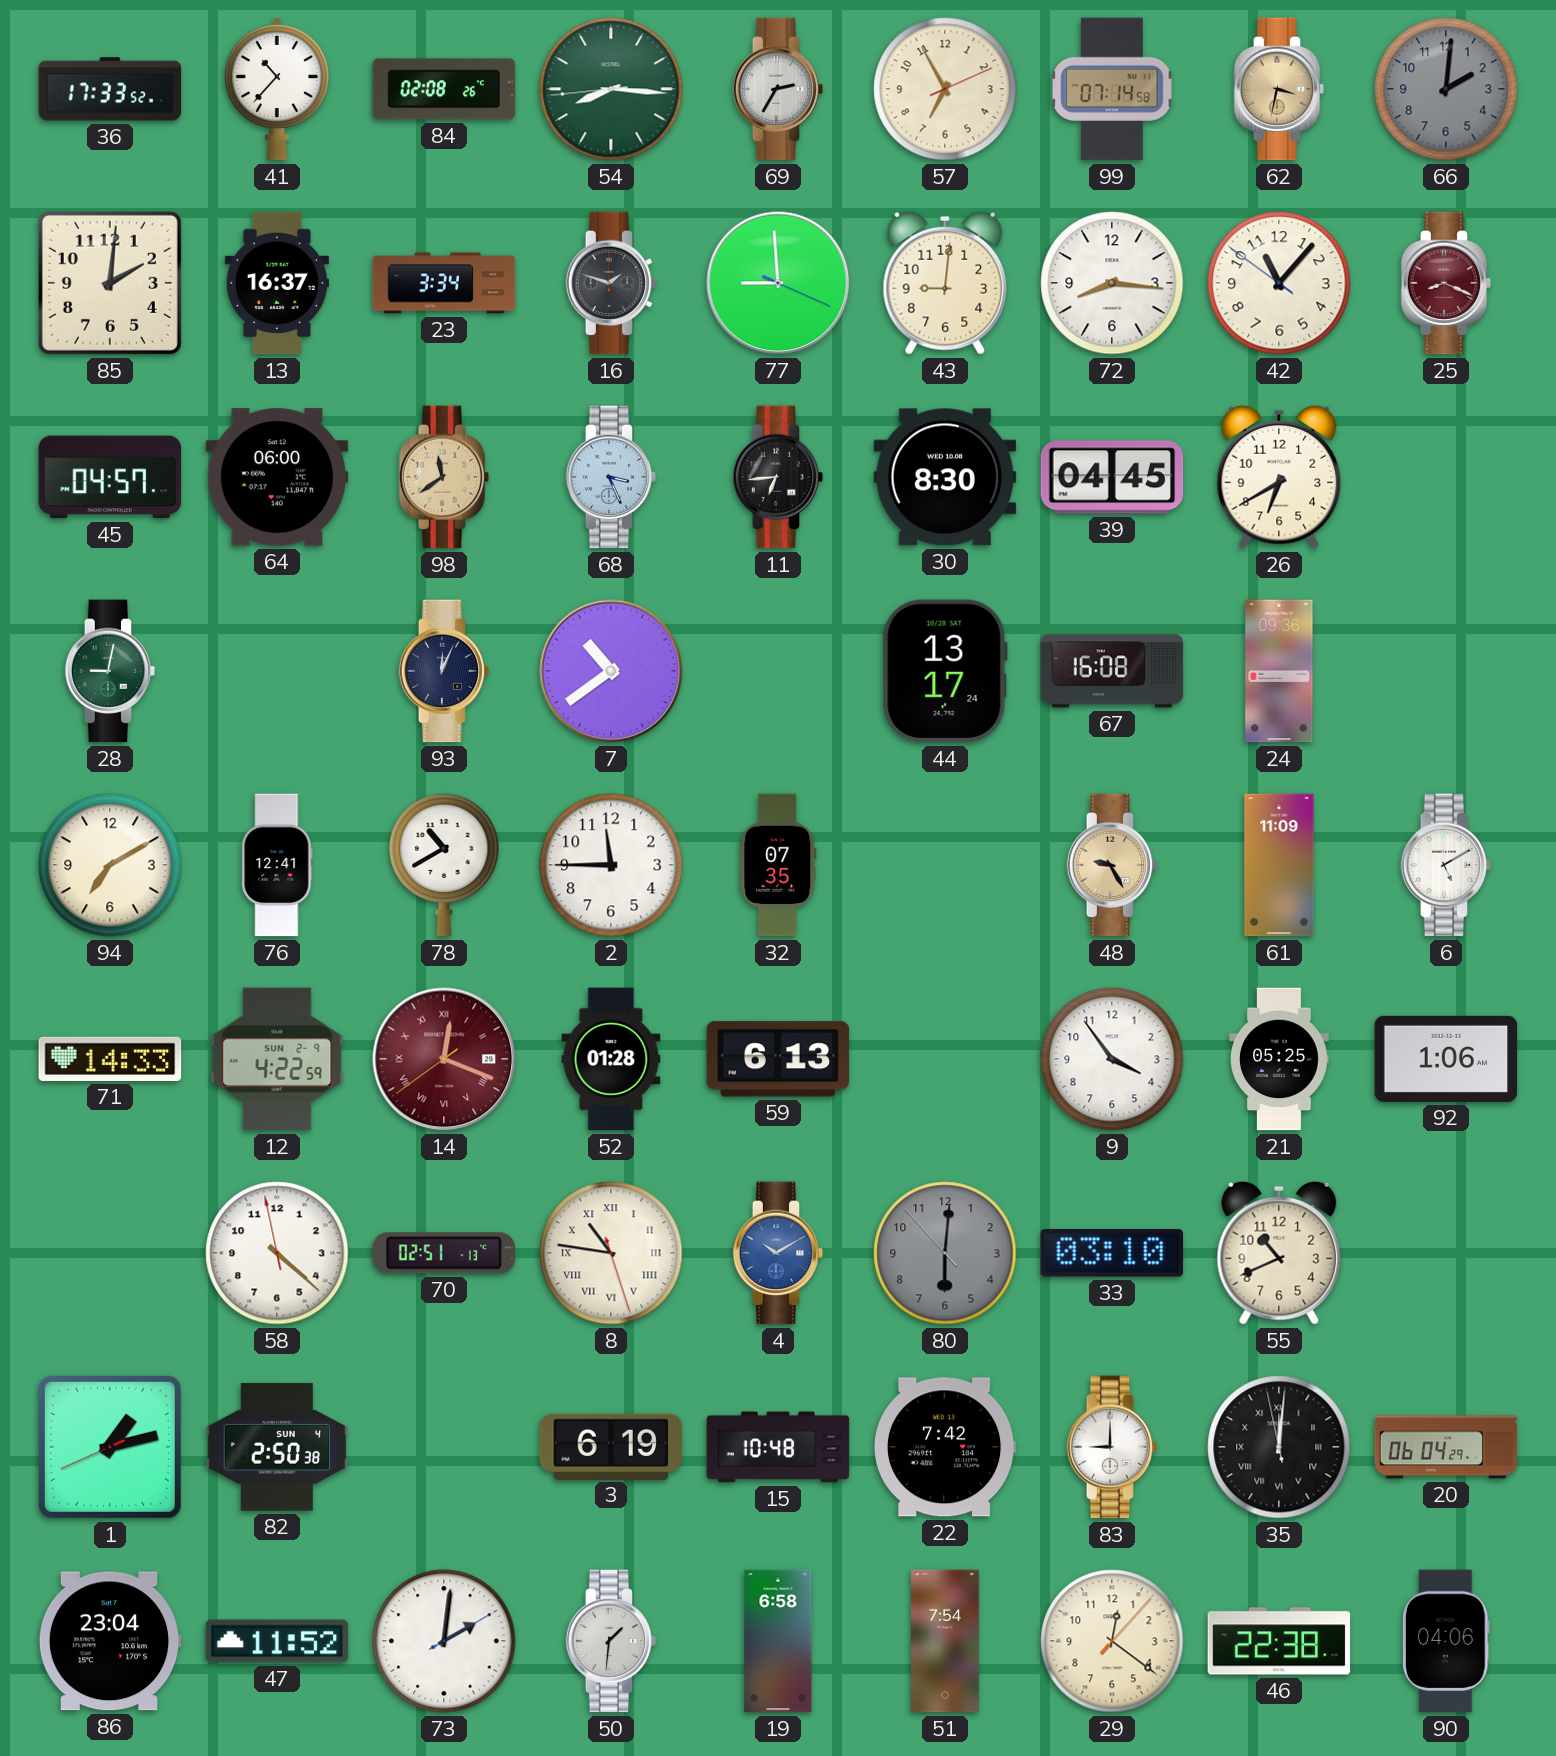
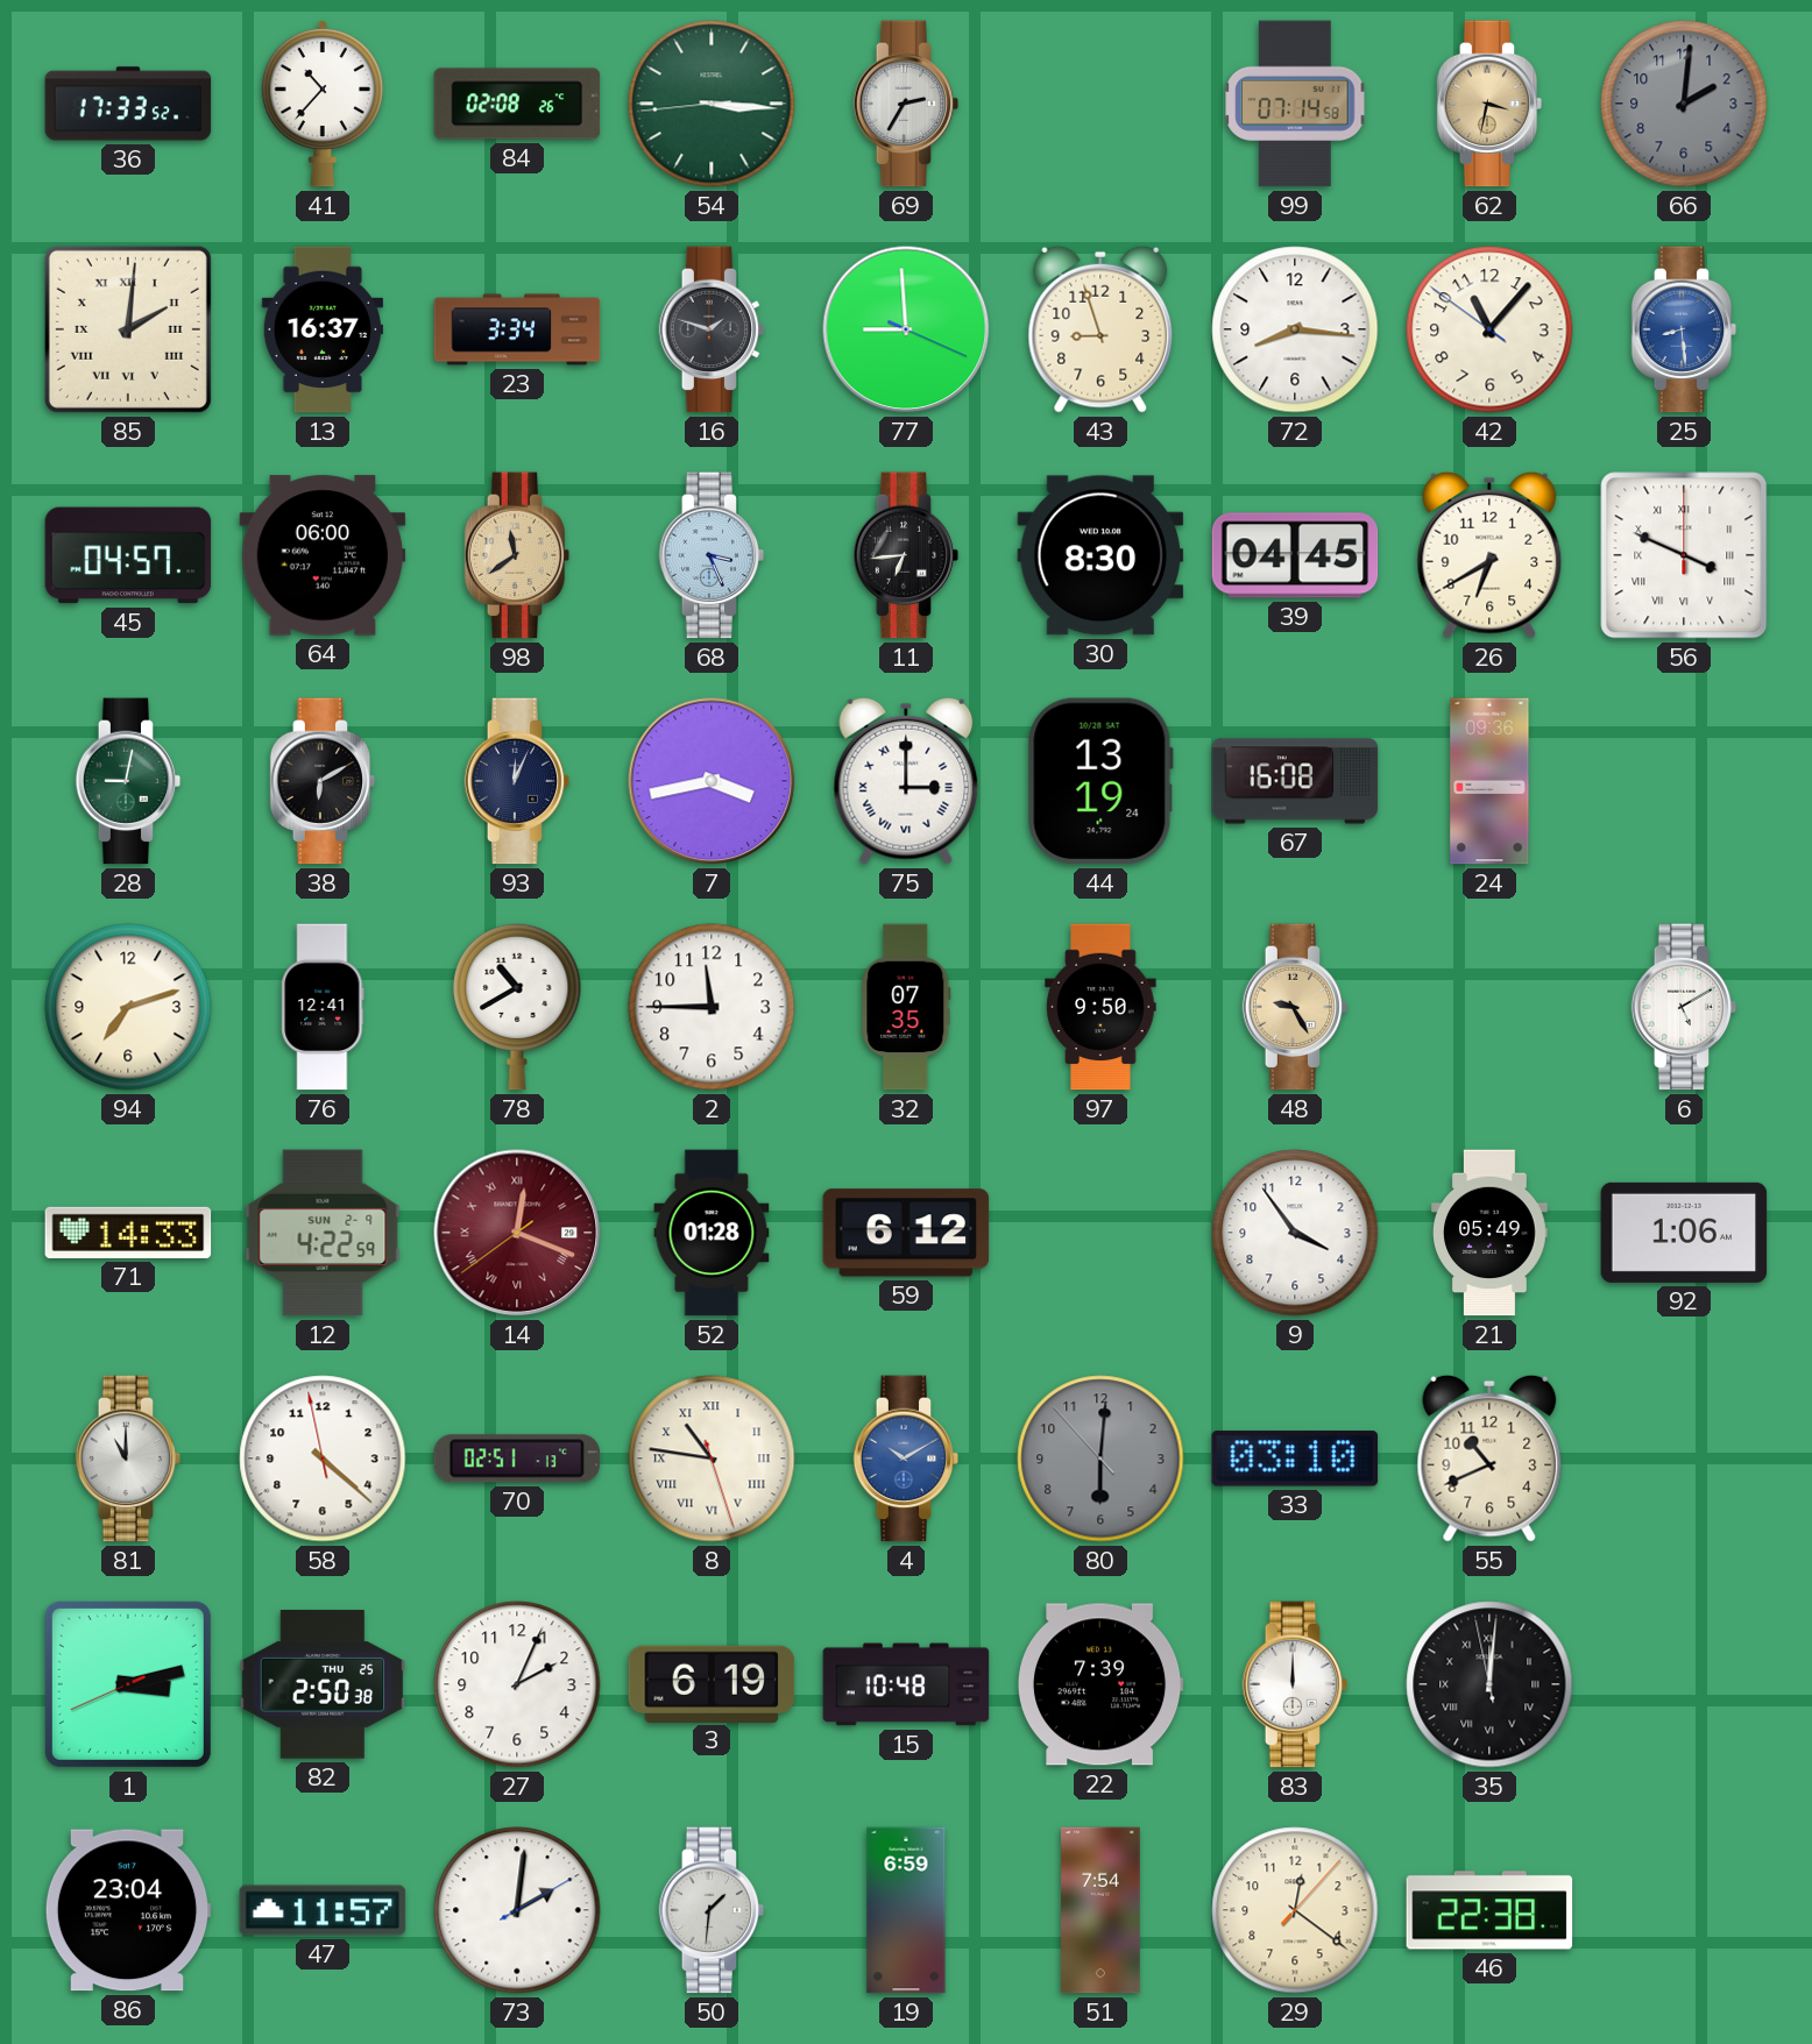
54: 8:15 -> 3:15
57: 6:55 -> none
85 numerals: Arabic -> Roman
43: 9:01 -> 8:57
25: 8:19 -> 8:29
25 dial: burgundy -> blue
56: none -> 3:49
38: none -> 6:10
7: 10:39 -> 3:43
75: none -> 3:00
44: 13:17 -> 13:19
94: 7:10 -> 7:12
97: none -> 9:50
61: 11:09 -> none
59: 6:13 -> 6:12
21: 05:25 -> 05:49
81: none -> 11:00
1: 1:12 -> 3:12
82 date: SUN 4 -> THU 25
27: none -> 2:04
22: 7:42 -> 7:39
83: 9:00 -> 12:00
20: 06:04 -> none
47: 11:52 -> 11:57
19: 6:58 -> 6:59
90: 04:06 -> none
